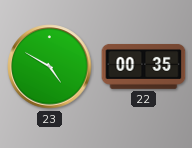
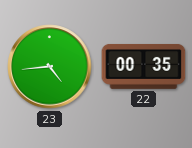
23: 4:50 -> 4:44
